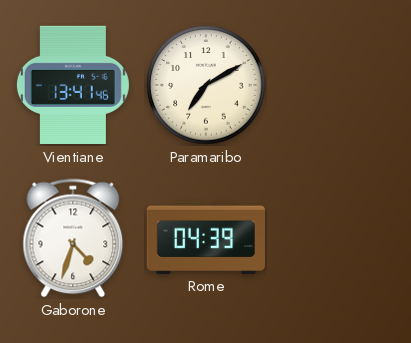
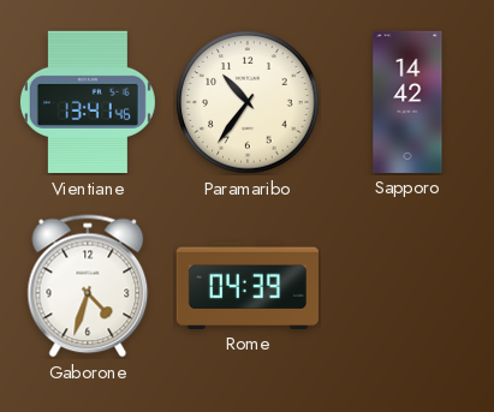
Paramaribo: 7:10 -> 10:36
Sapporo: none -> 14:42
